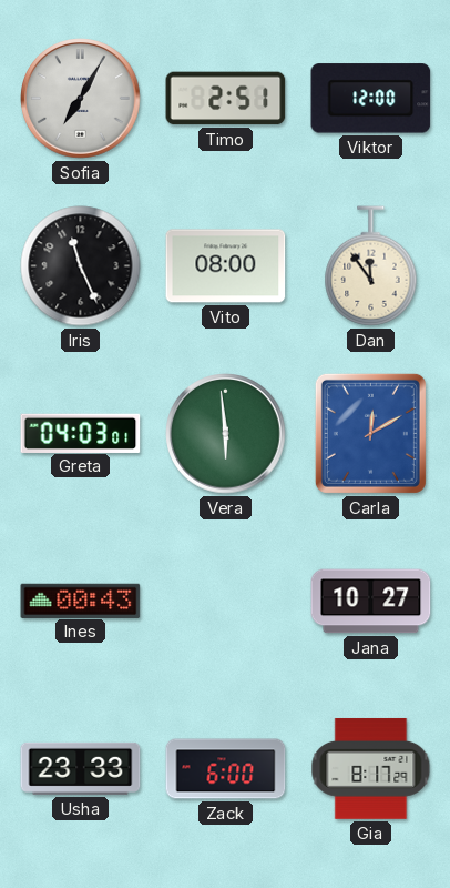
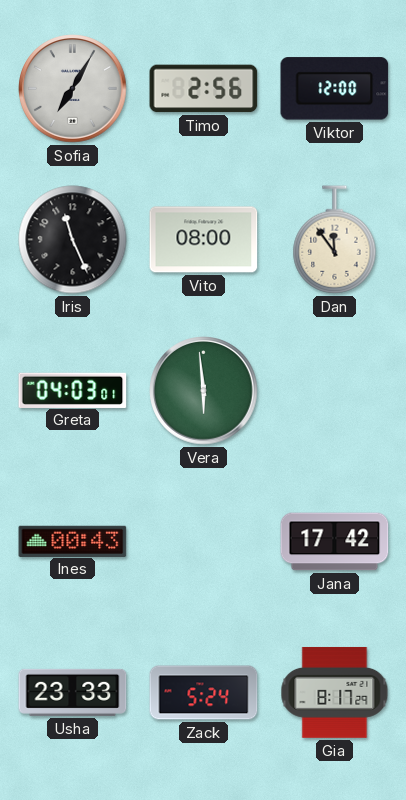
Timo: 2:51 -> 2:56
Carla: 12:10 -> none
Jana: 10:27 -> 17:42
Zack: 6:00 -> 5:24
